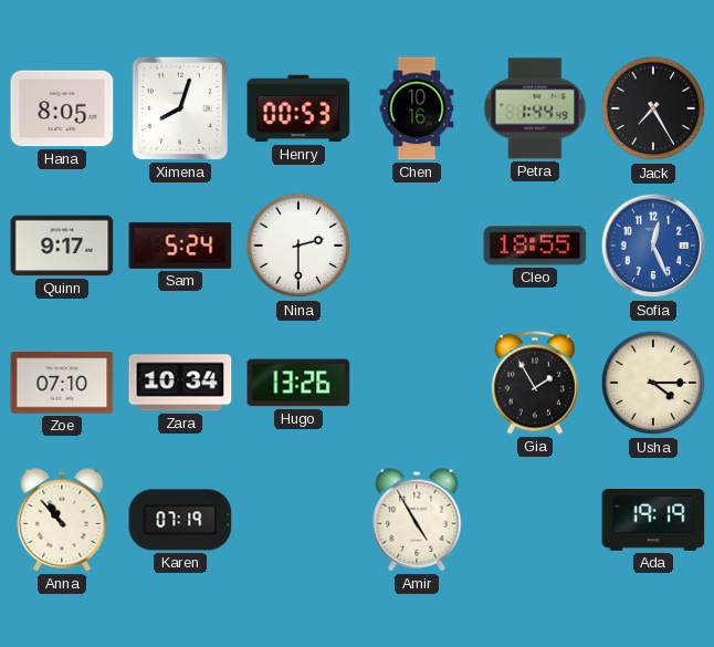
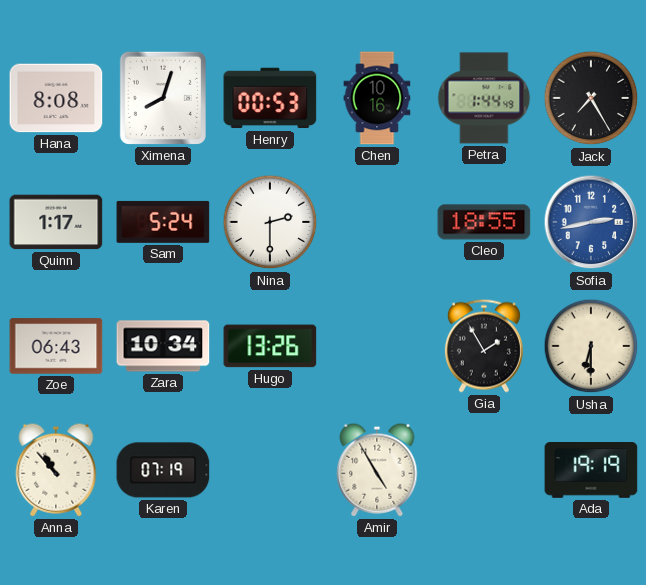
Hana: 8:05 -> 8:08
Quinn: 9:17 -> 1:17
Sofia: 12:26 -> 2:43
Zoe: 07:10 -> 06:43
Usha: 4:15 -> 6:30
